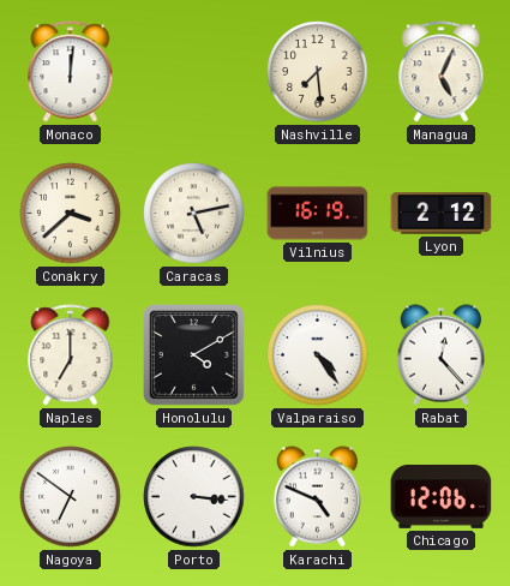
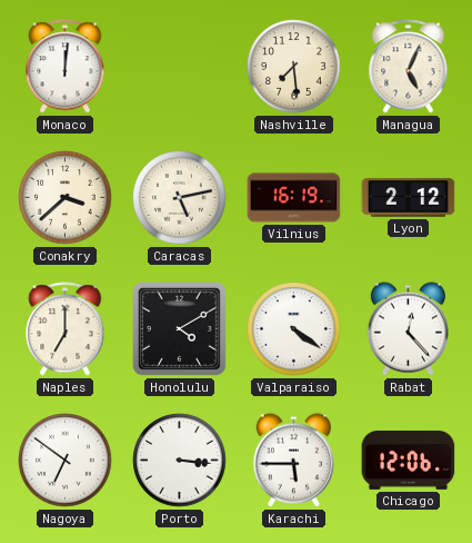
Valparaiso: 4:24 -> 4:21
Karachi: 4:49 -> 5:45
